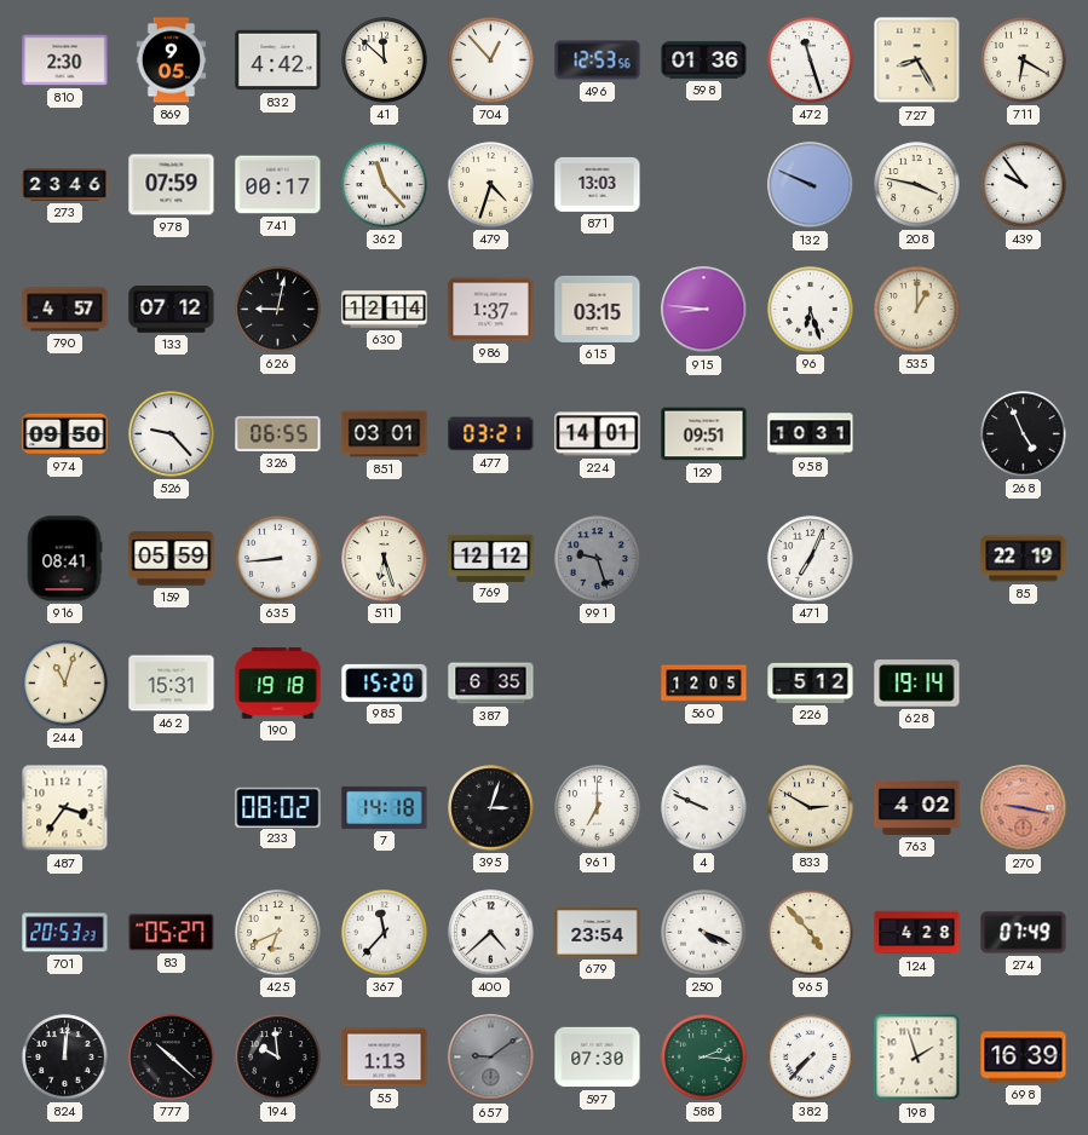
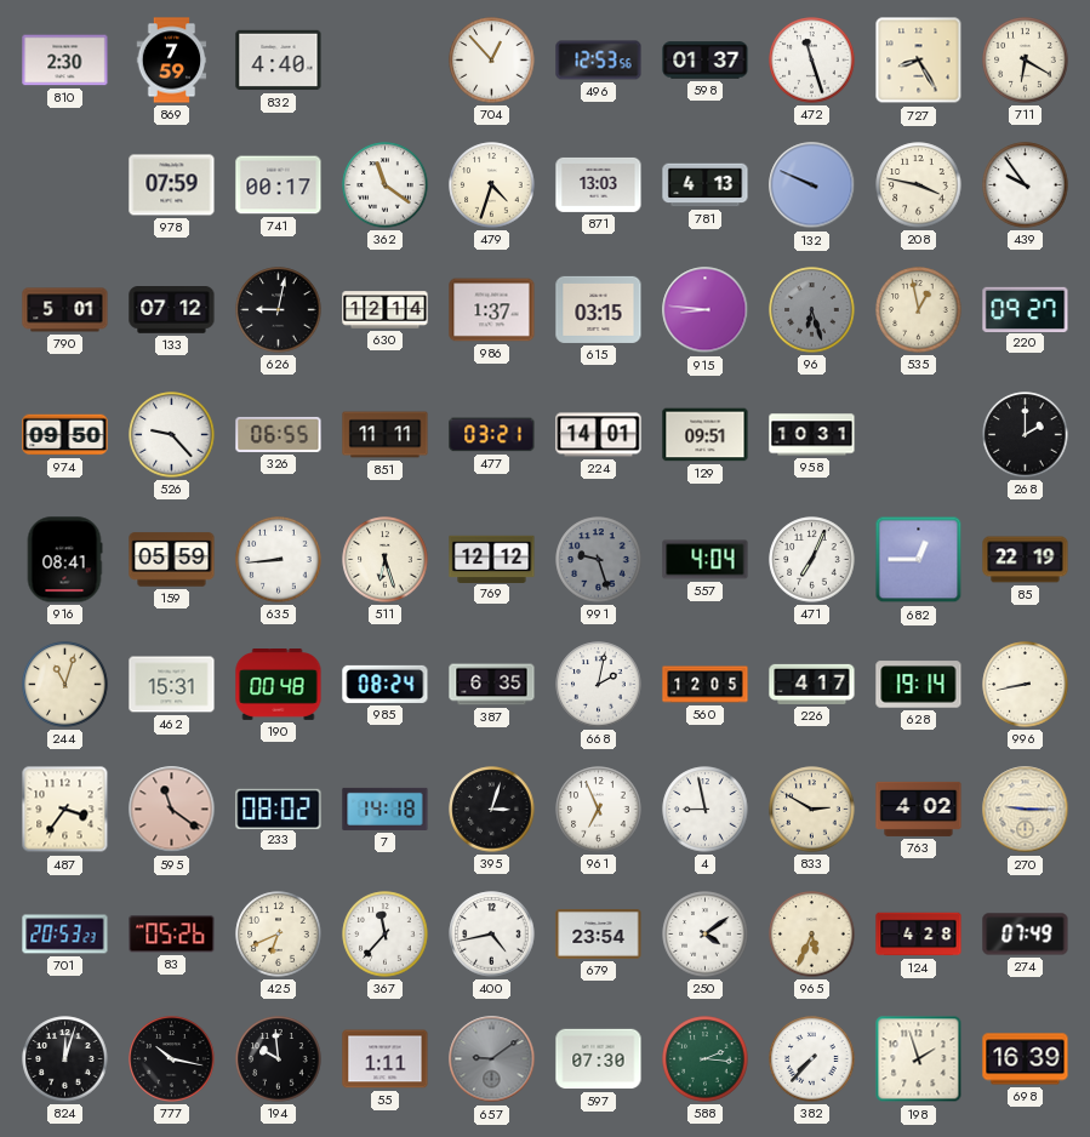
869: 9:05 -> 7:59
832: 4:42 -> 4:40
41: 11:52 -> none
598: 01:36 -> 01:37
273: 23:46 -> none
362: 11:23 -> 11:21
781: none -> 4:13
790: 4:57 -> 5:01
96 dial: white -> grey
535: 1:00 -> 12:58
220: none -> 09:27
851: 03:01 -> 11:11
268: 4:56 -> 2:00
557: none -> 4:04
682: none -> 12:45
190: 19:18 -> 00:48
985: 15:20 -> 08:24
668: none -> 2:02
226: 5:12 -> 4:17
996: none -> 8:43
595: none -> 11:21
961: 7:00 -> 6:56
4: 9:49 -> 8:58
270: 9:17 -> 9:15
270 dial: salmon -> cream
83: 05:27 -> 05:26
400: 4:38 -> 4:43
250: 4:19 -> 4:09
965: 4:53 -> 5:34
824: 12:01 -> 12:03
777: 10:22 -> 10:17
55: 1:13 -> 1:11
